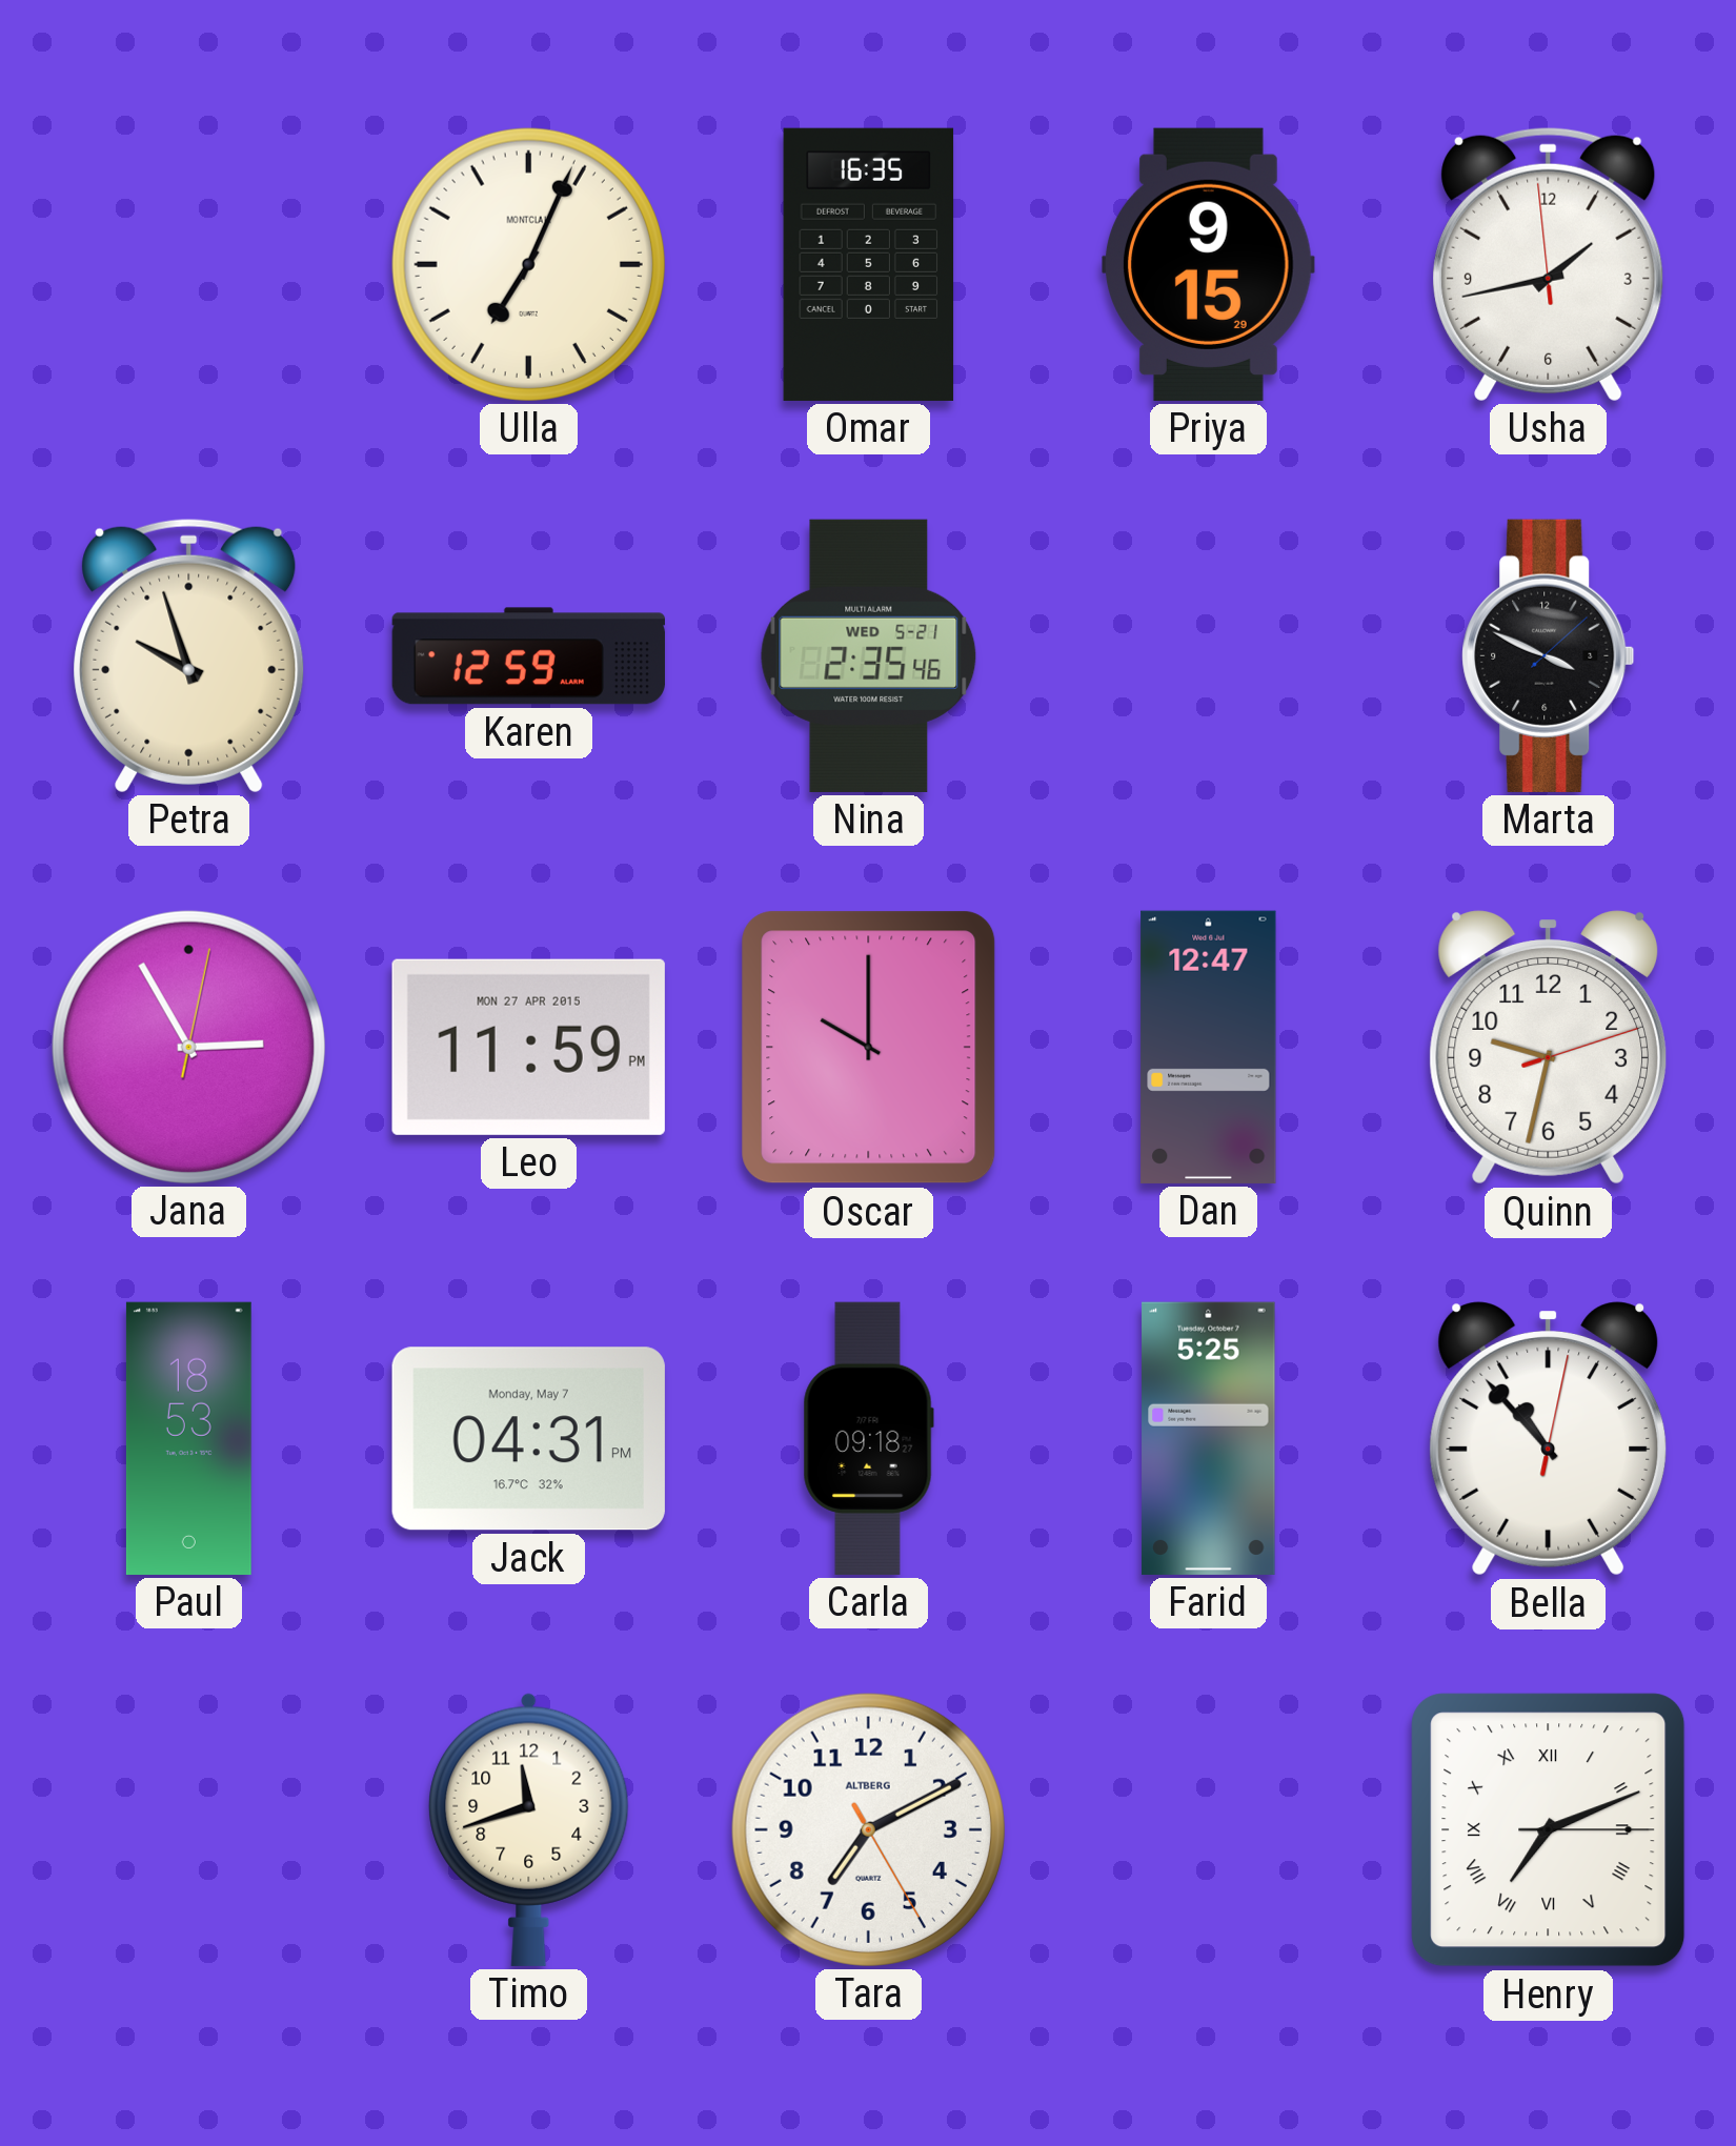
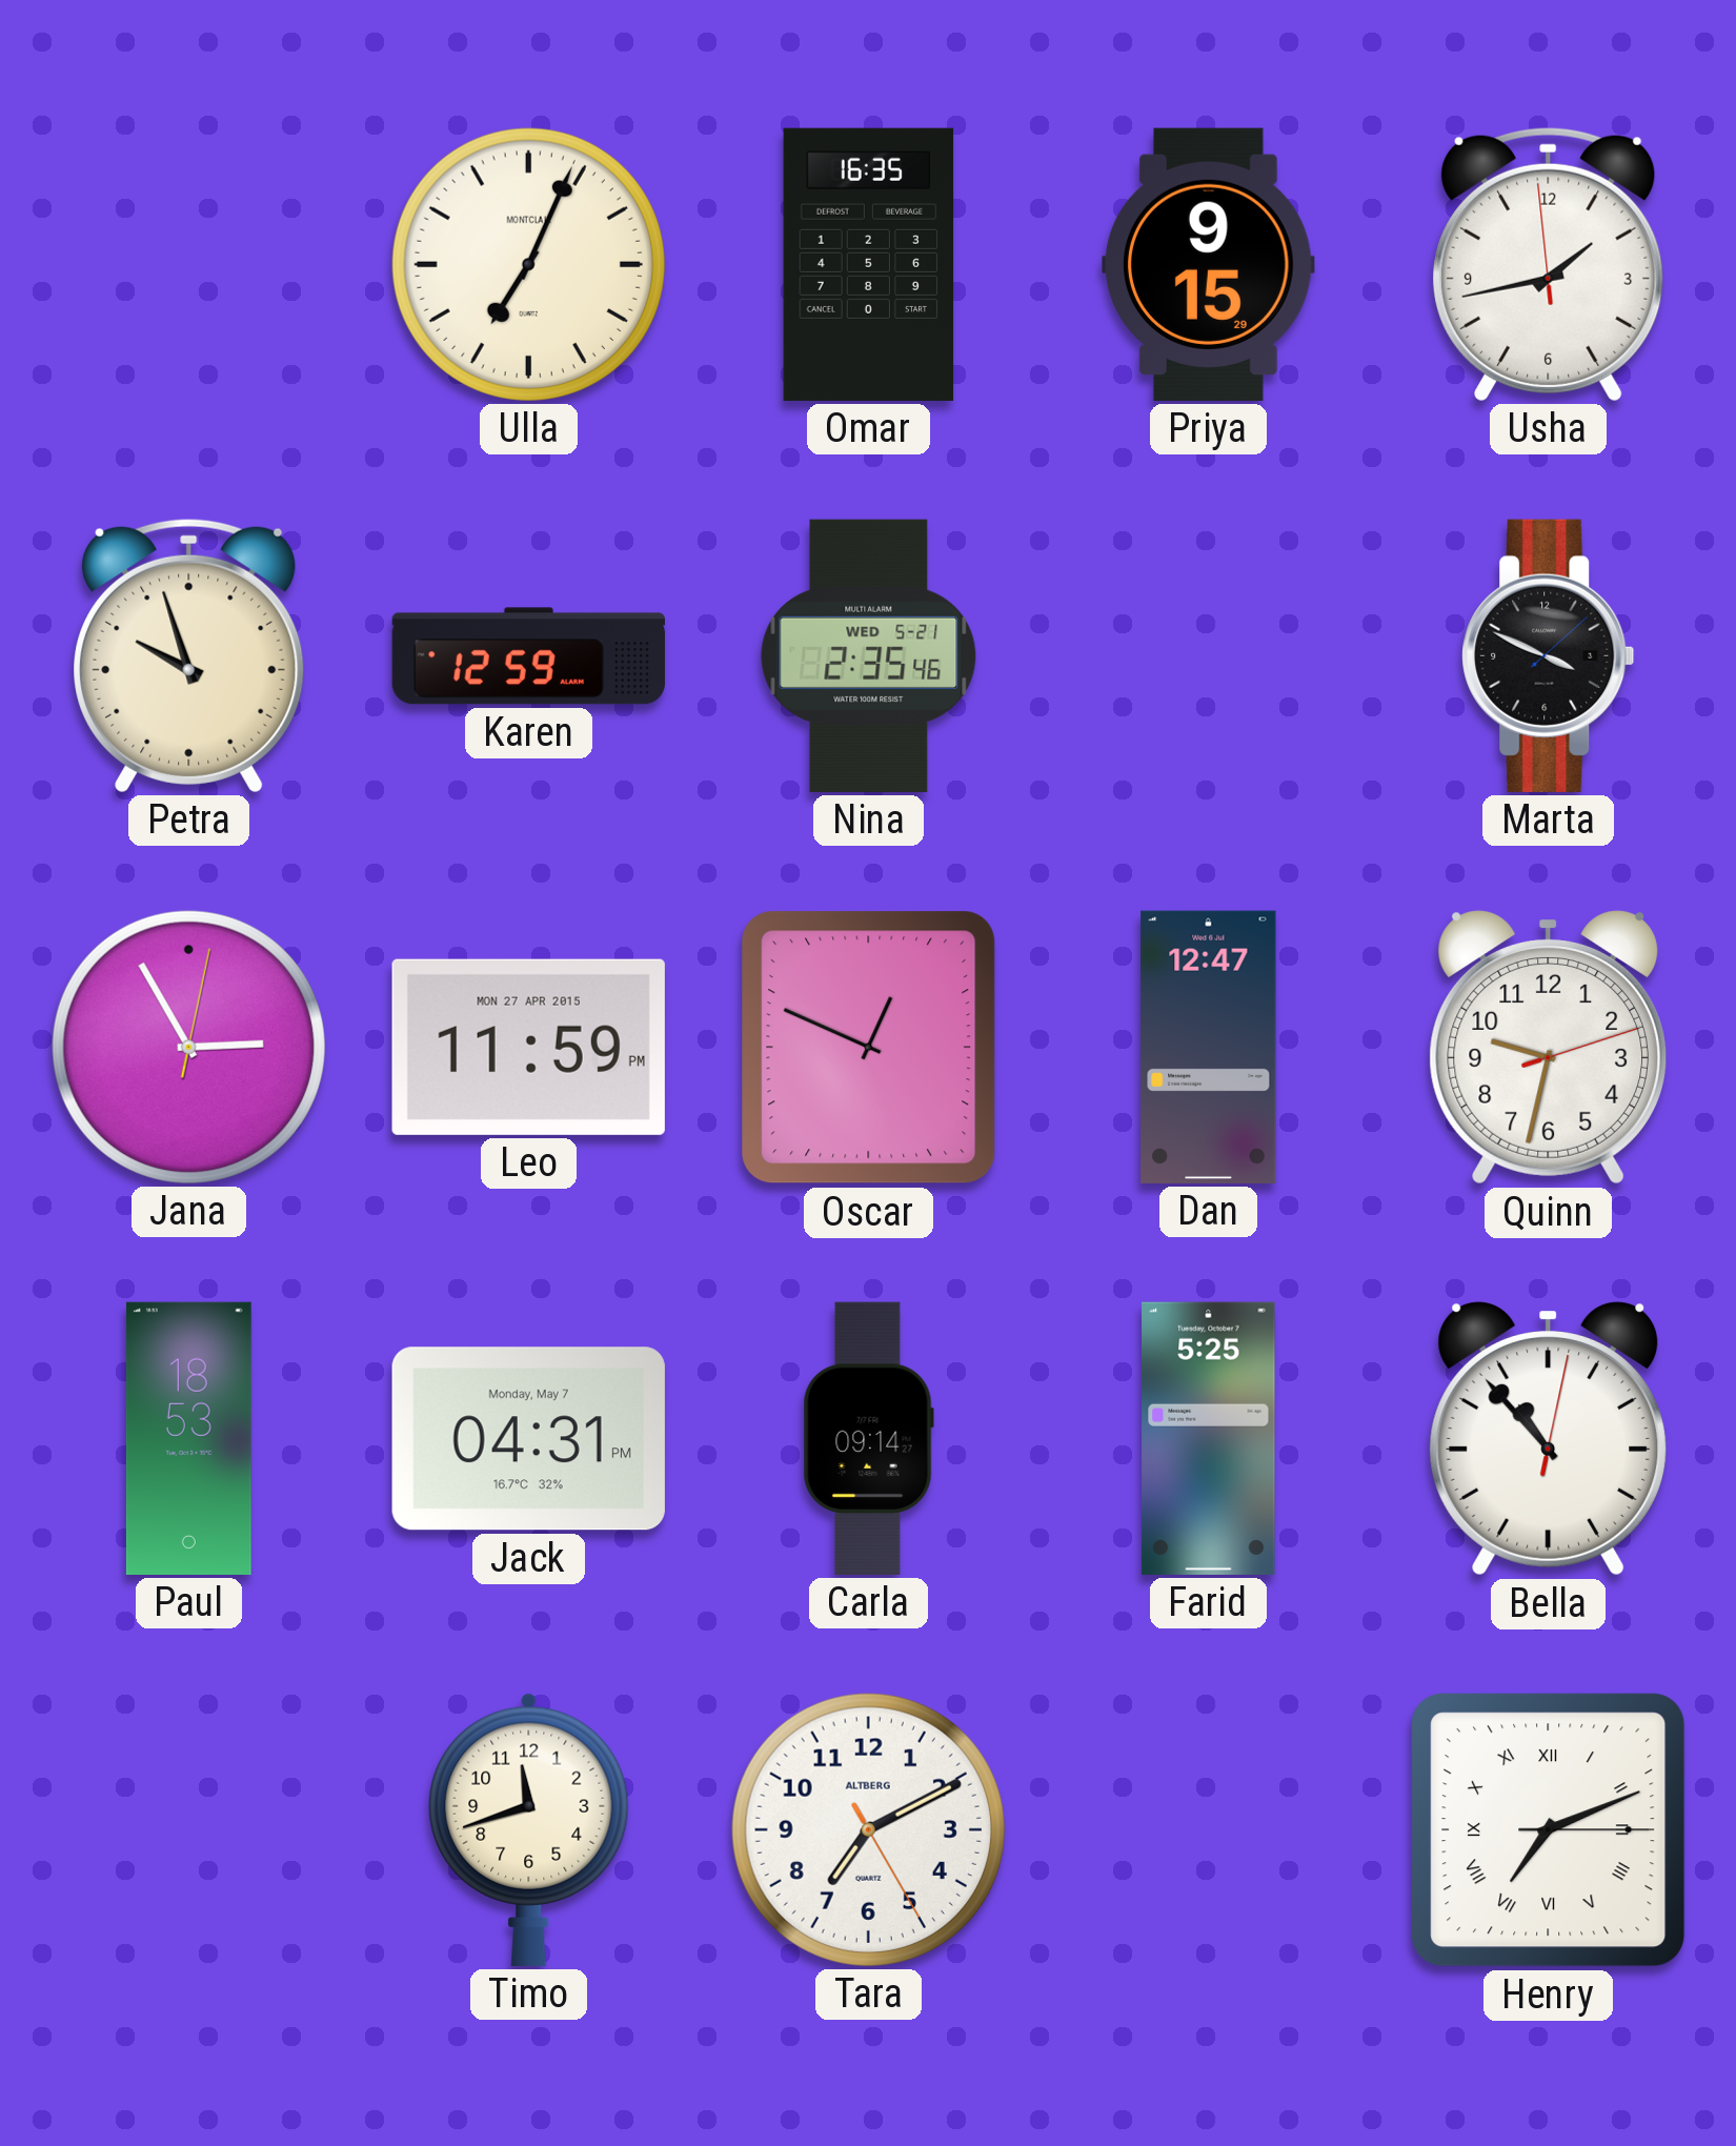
Oscar: 10:00 -> 12:49
Carla: 09:18 -> 09:14
